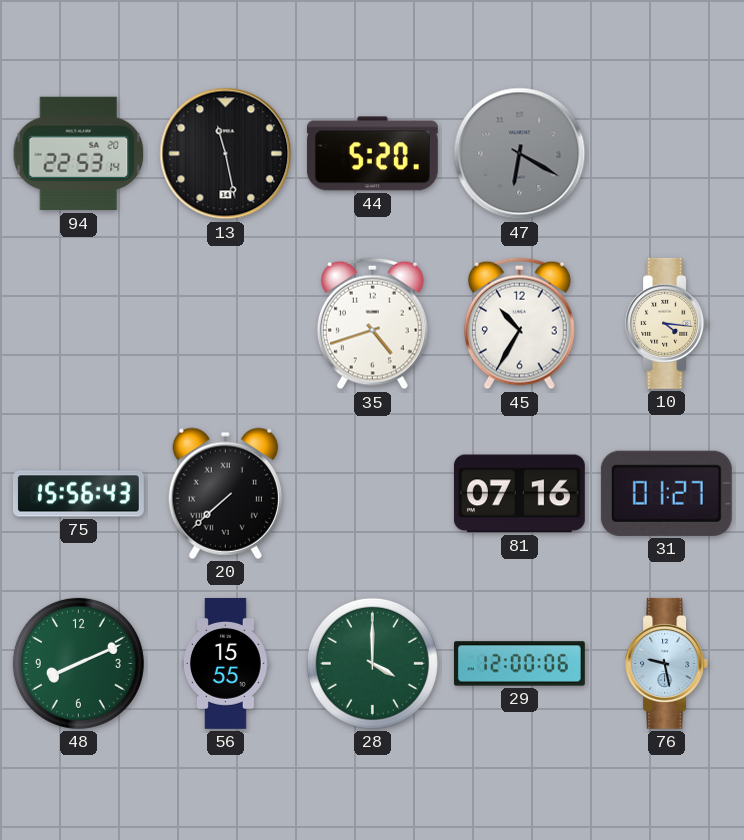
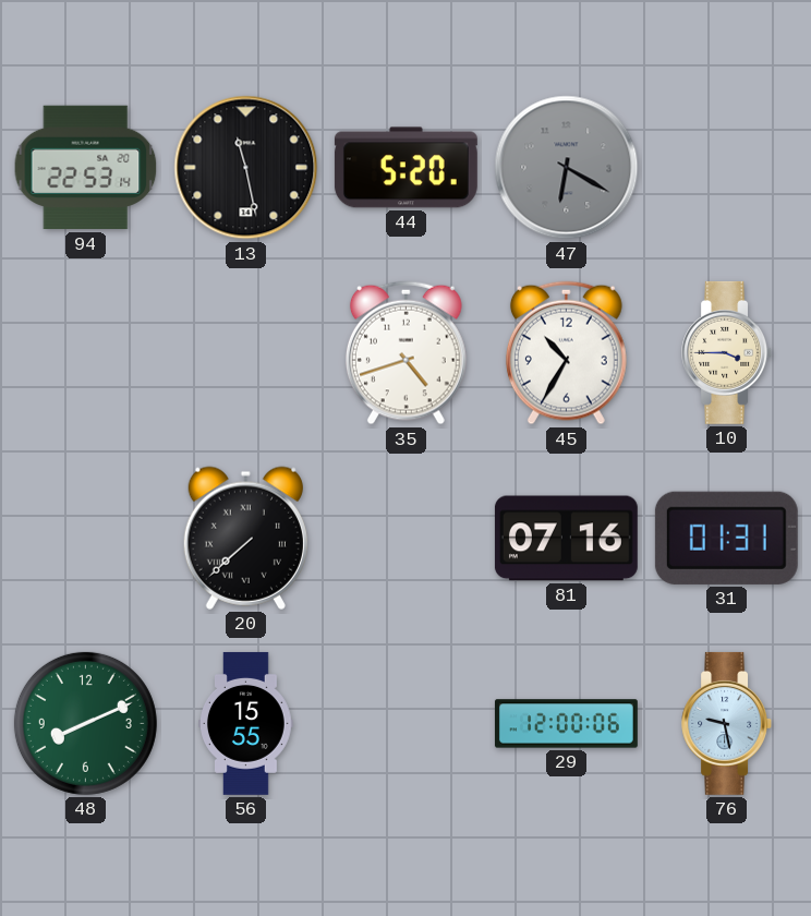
10: 4:16 -> 3:45
75: 15:56 -> none
31: 01:27 -> 01:31
28: 4:00 -> none
